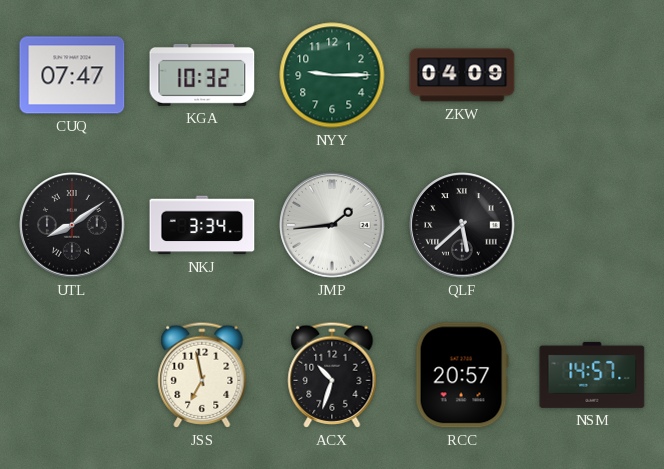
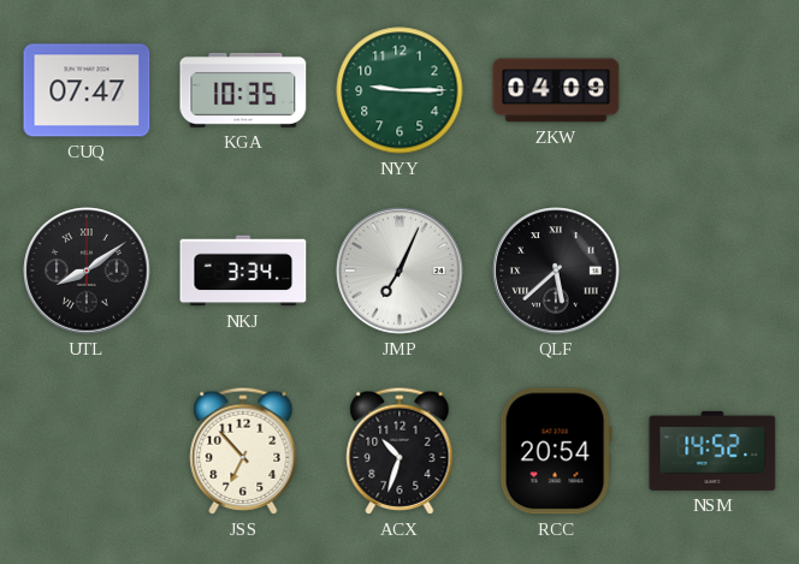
KGA: 10:32 -> 10:35
JMP: 1:44 -> 7:04
JSS: 6:58 -> 6:53
RCC: 20:57 -> 20:54
NSM: 14:57 -> 14:52
